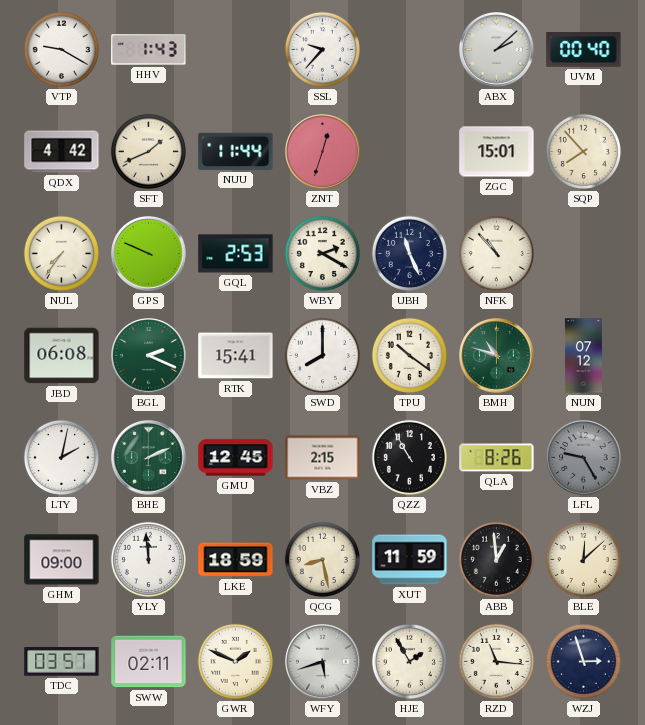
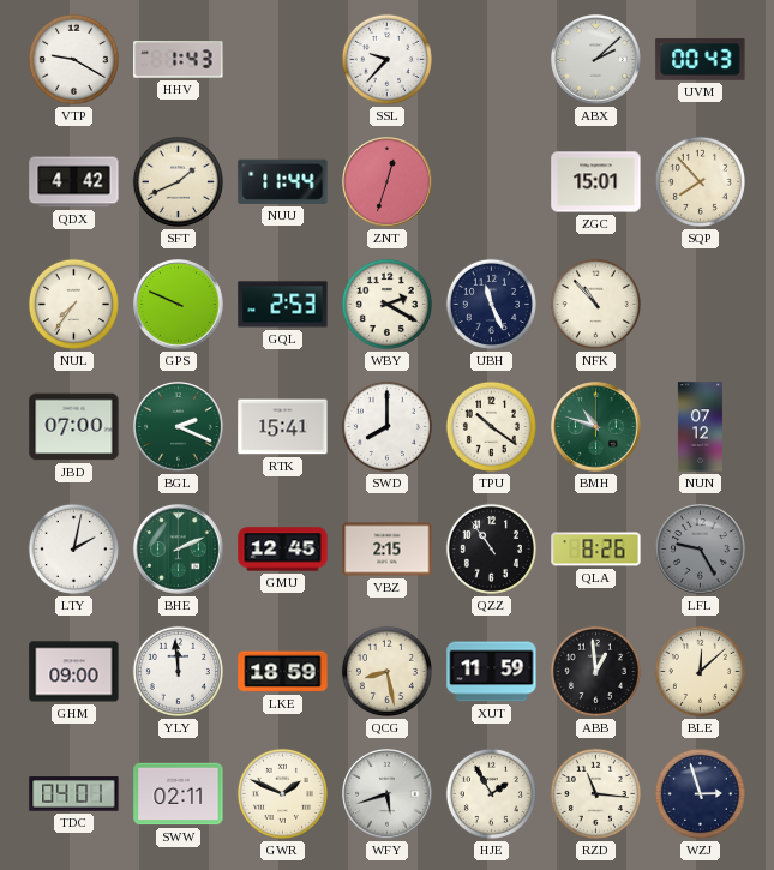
UVM: 00:40 -> 00:43
JBD: 06:08 -> 07:00
QZZ: 10:55 -> 10:54
TDC: 03:57 -> 04:01
